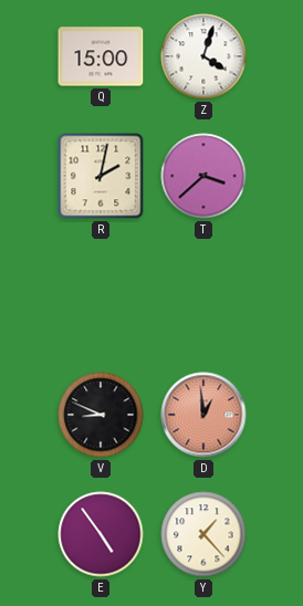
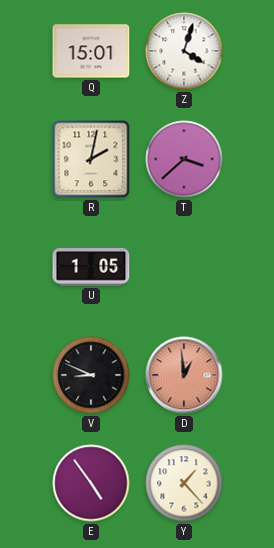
Q: 15:00 -> 15:01
U: none -> 1:05
